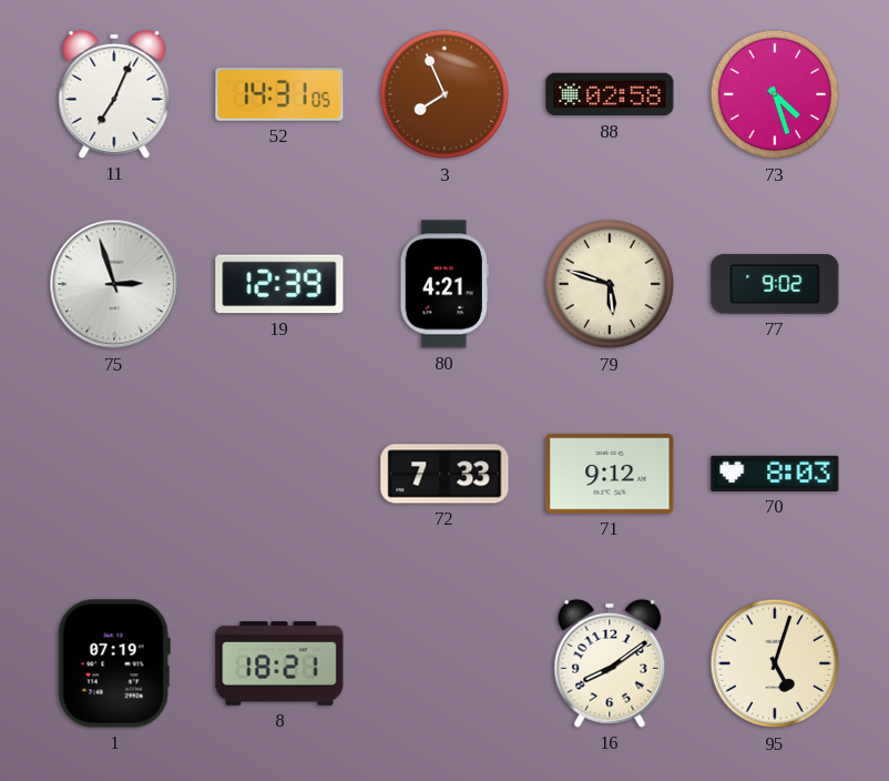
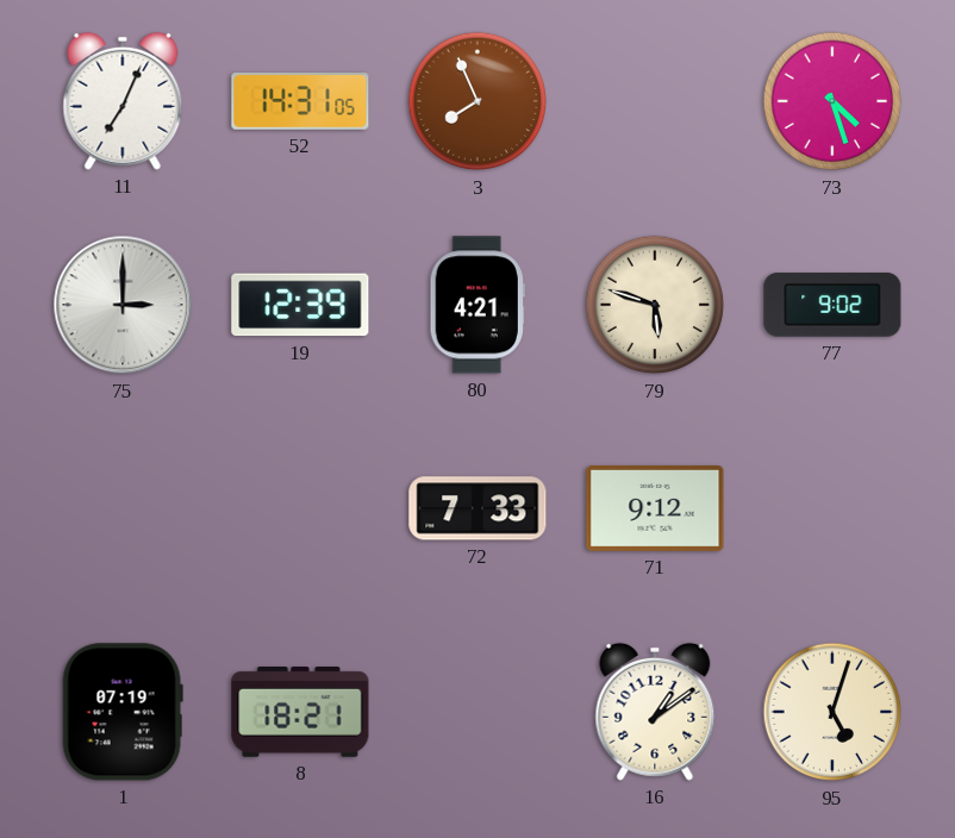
88: 02:58 -> none
75: 2:57 -> 3:00
70: 8:03 -> none
16: 8:09 -> 1:09
